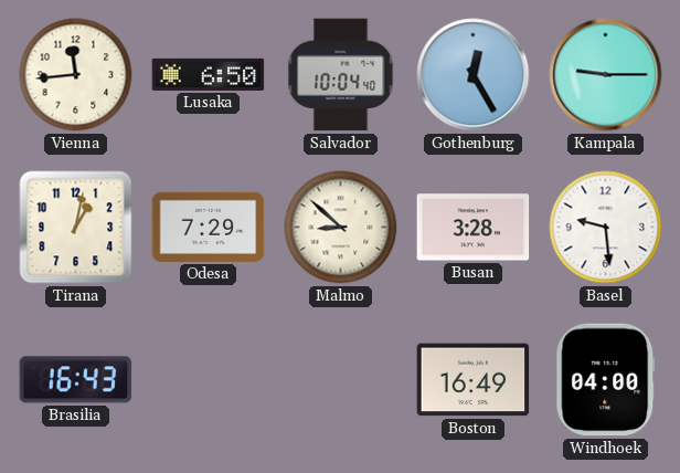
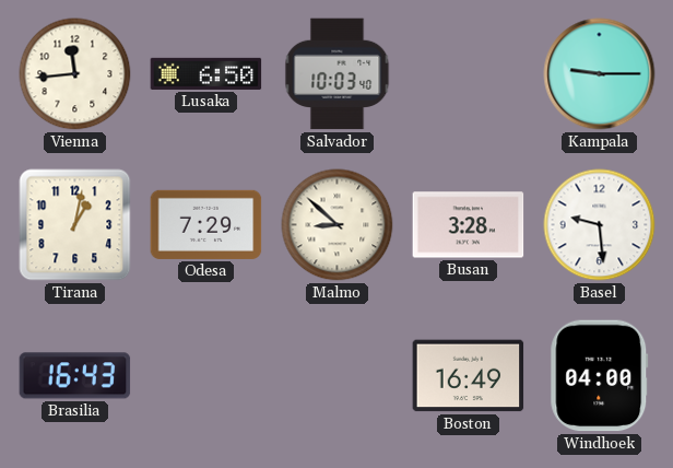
Salvador: 10:04 -> 10:03
Gothenburg: 12:25 -> none
